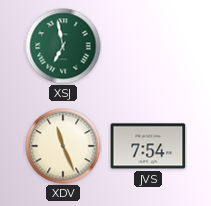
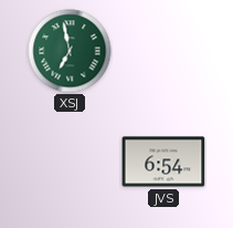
XDV: 11:26 -> none
JVS: 7:54 -> 6:54
